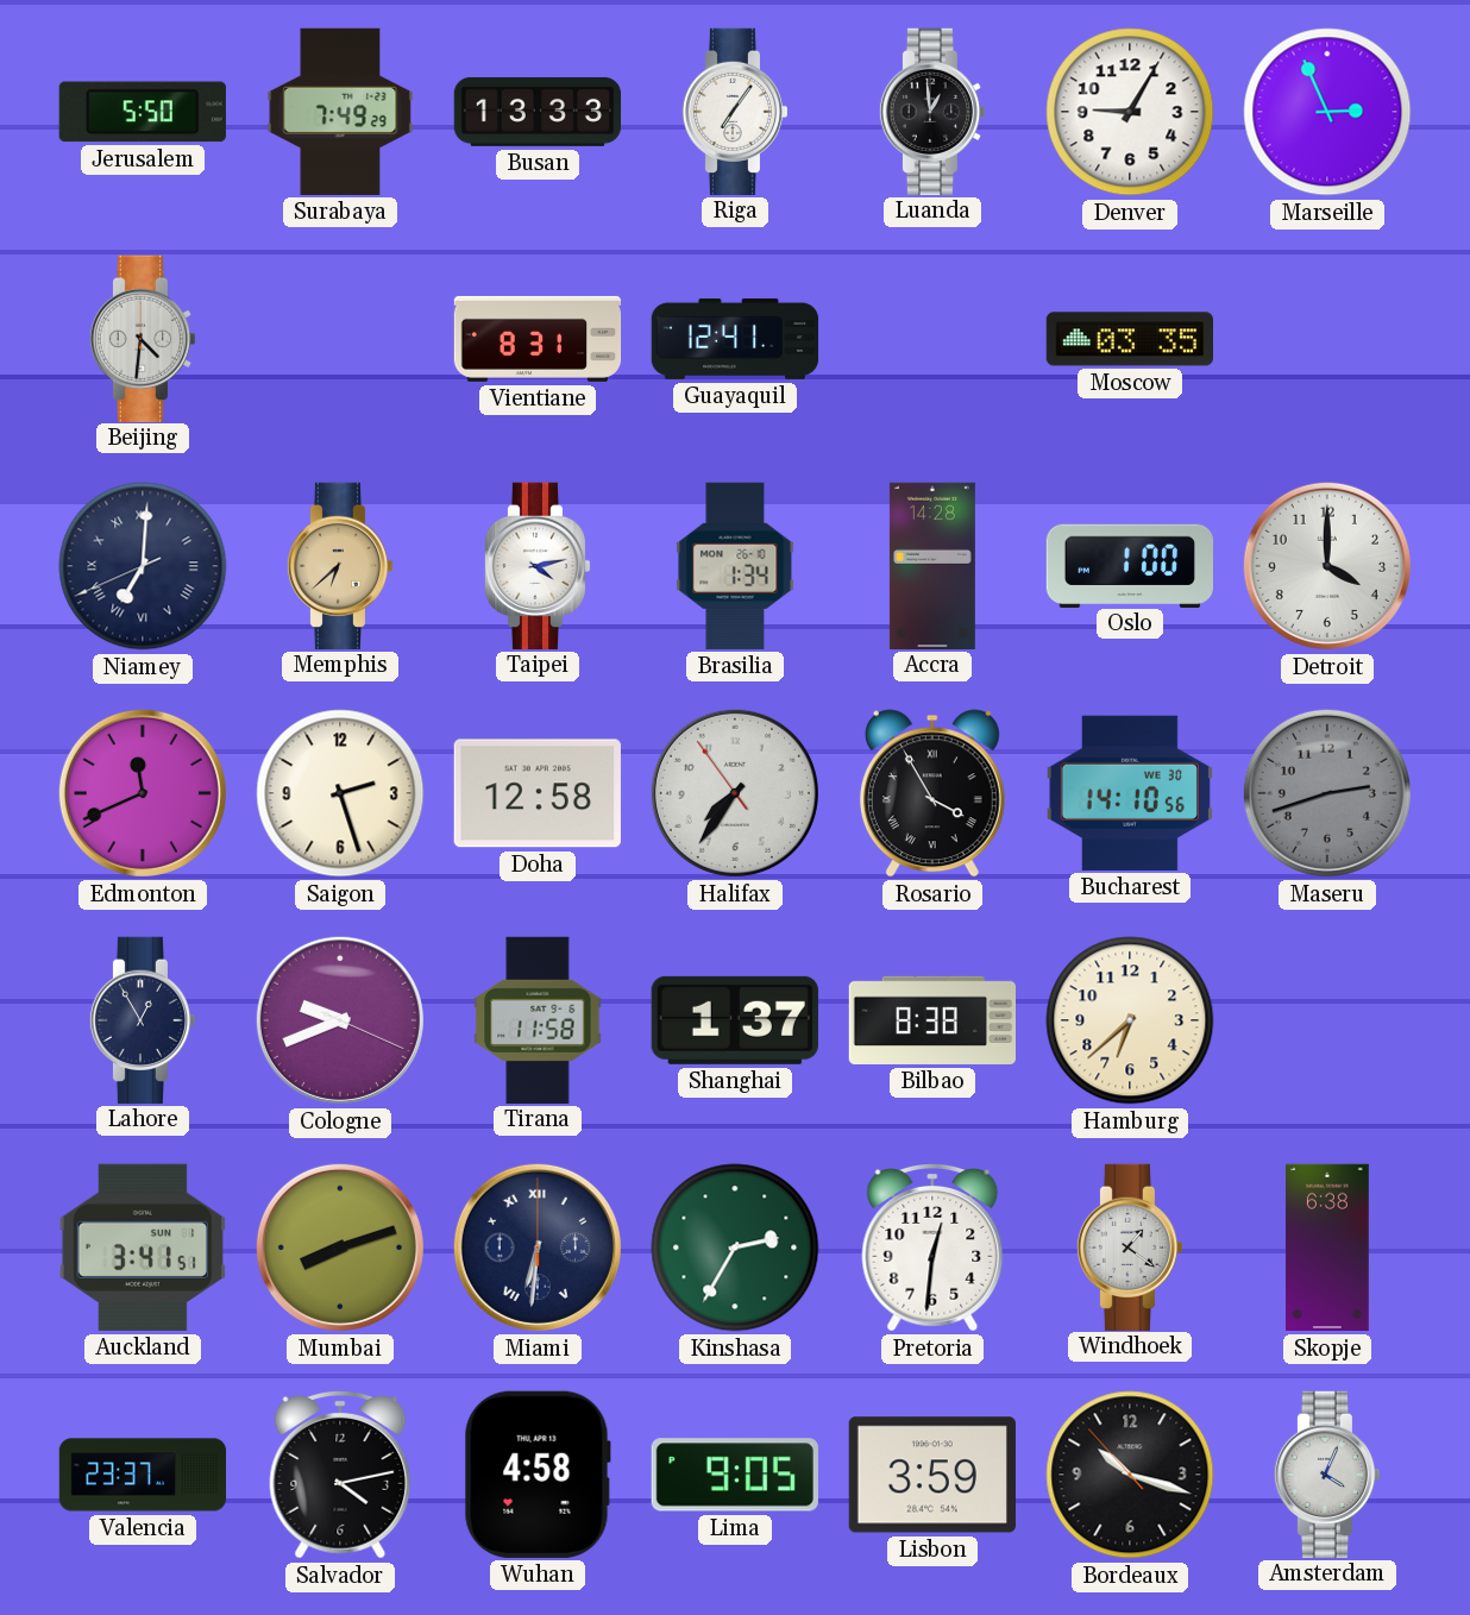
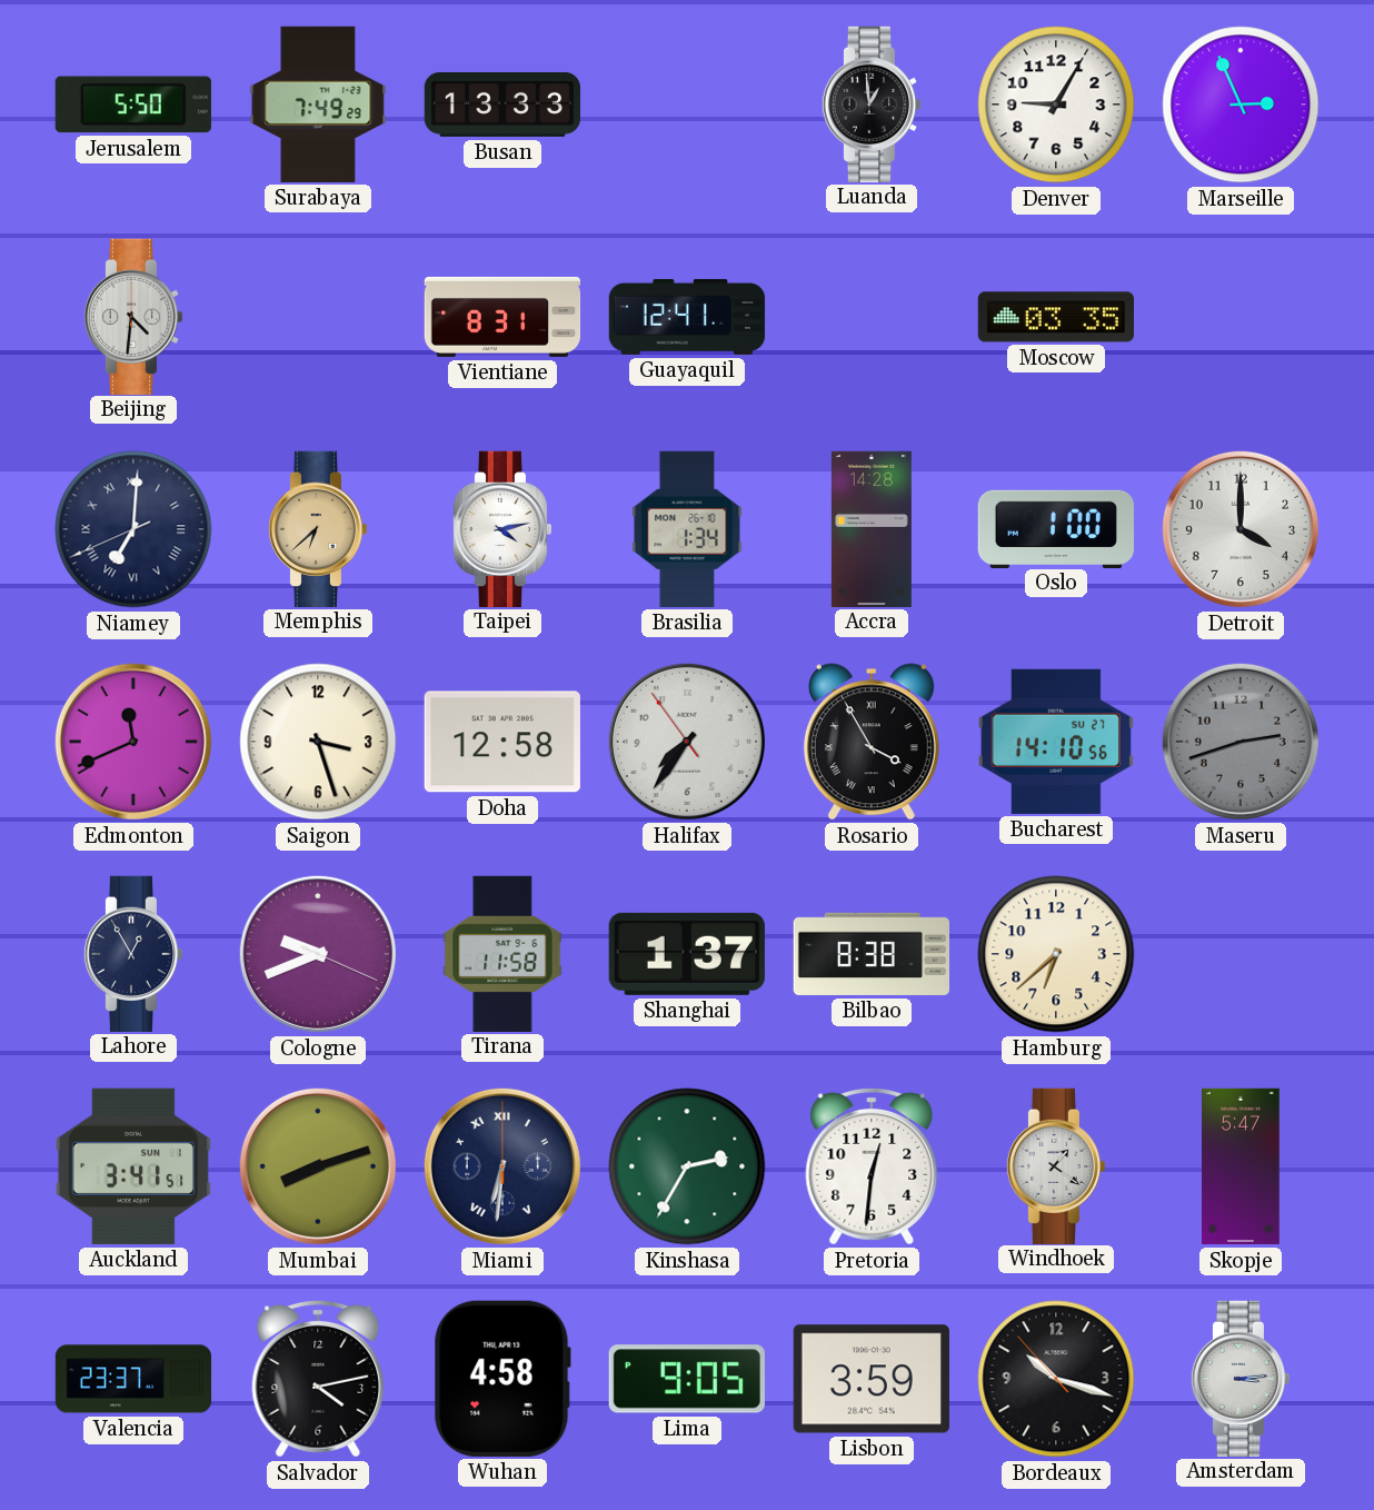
Riga: 7:06 -> none
Saigon: 2:27 -> 3:27
Bucharest date: WE 30 -> SU 27
Skopje: 6:38 -> 5:47
Amsterdam: 4:04 -> 3:14
